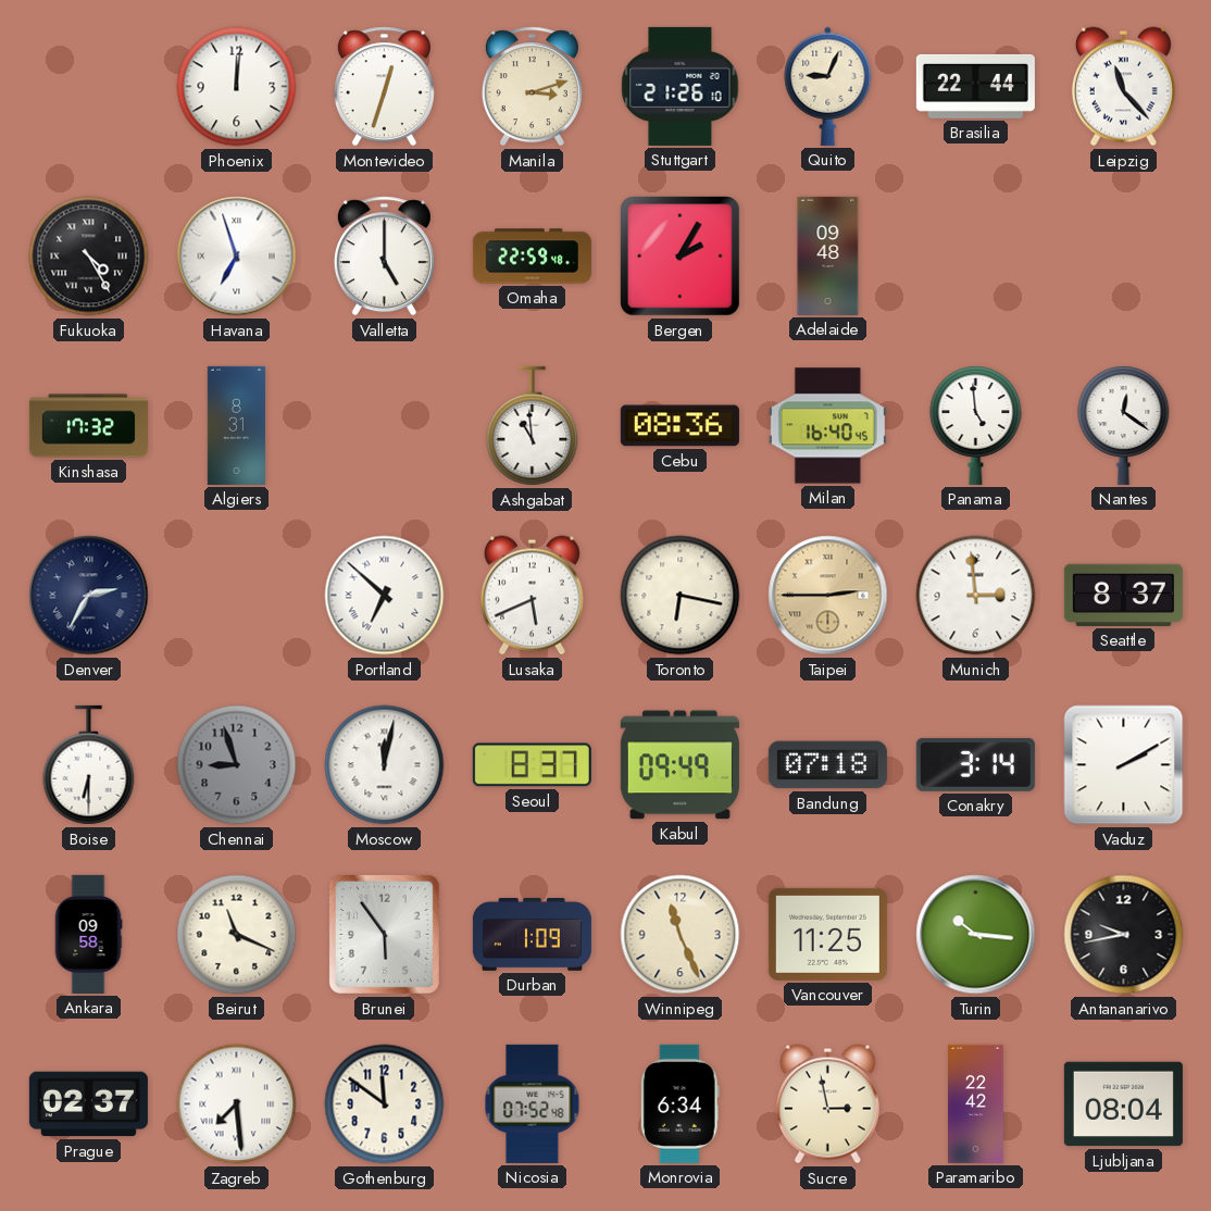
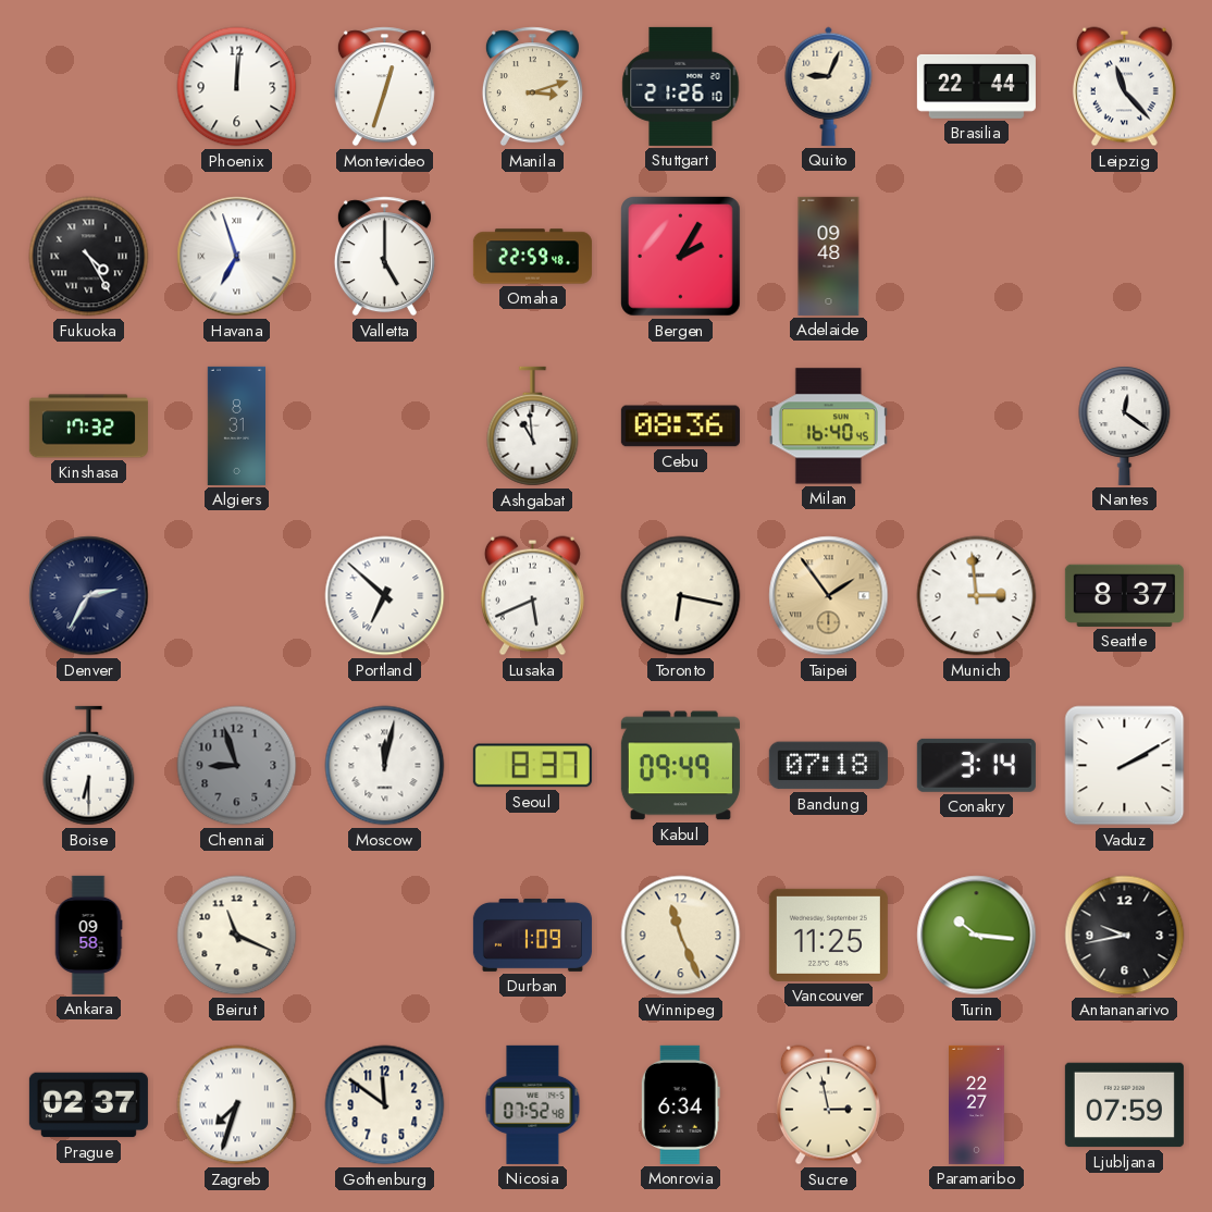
Panama: 4:59 -> none
Taipei: 2:45 -> 1:54
Brunei: 5:54 -> none
Zagreb: 7:29 -> 7:33
Paramaribo: 22:42 -> 22:27
Ljubljana: 08:04 -> 07:59
